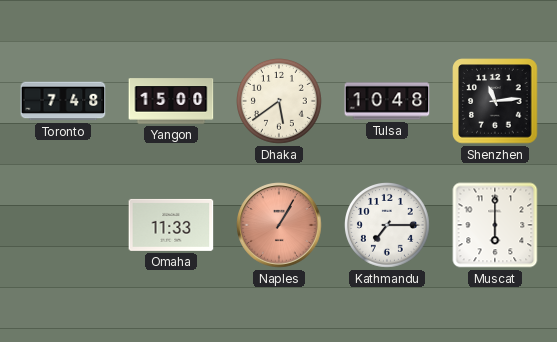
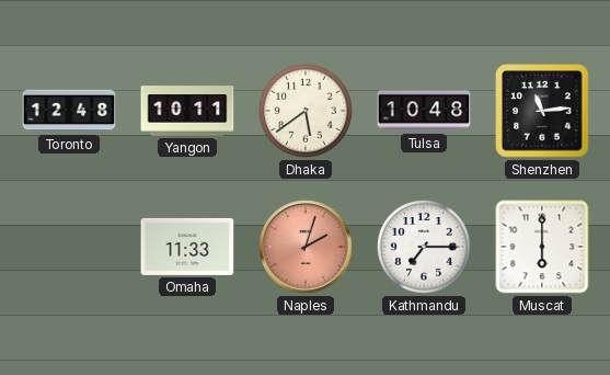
Toronto: 7:48 -> 12:48
Yangon: 15:00 -> 10:11
Naples: 1:05 -> 2:03
